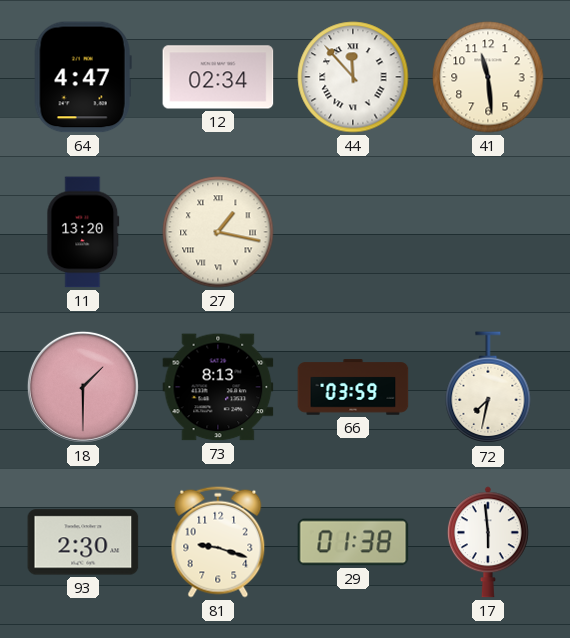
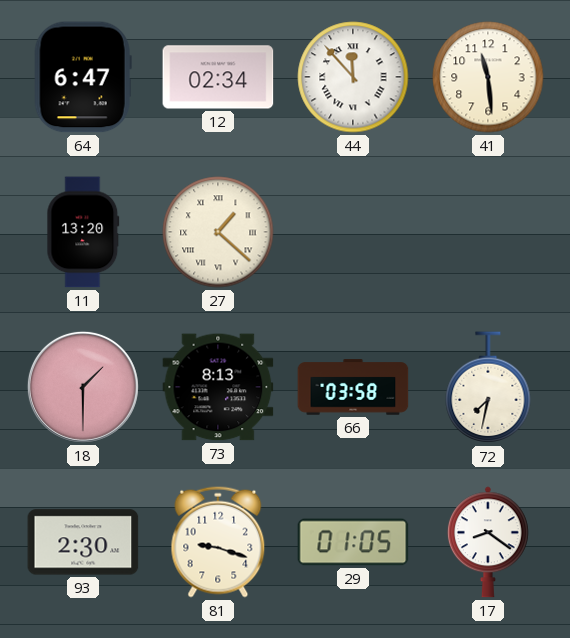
64: 4:47 -> 6:47
27: 1:17 -> 1:22
66: 03:59 -> 03:58
29: 01:38 -> 01:05
17: 5:59 -> 8:21
